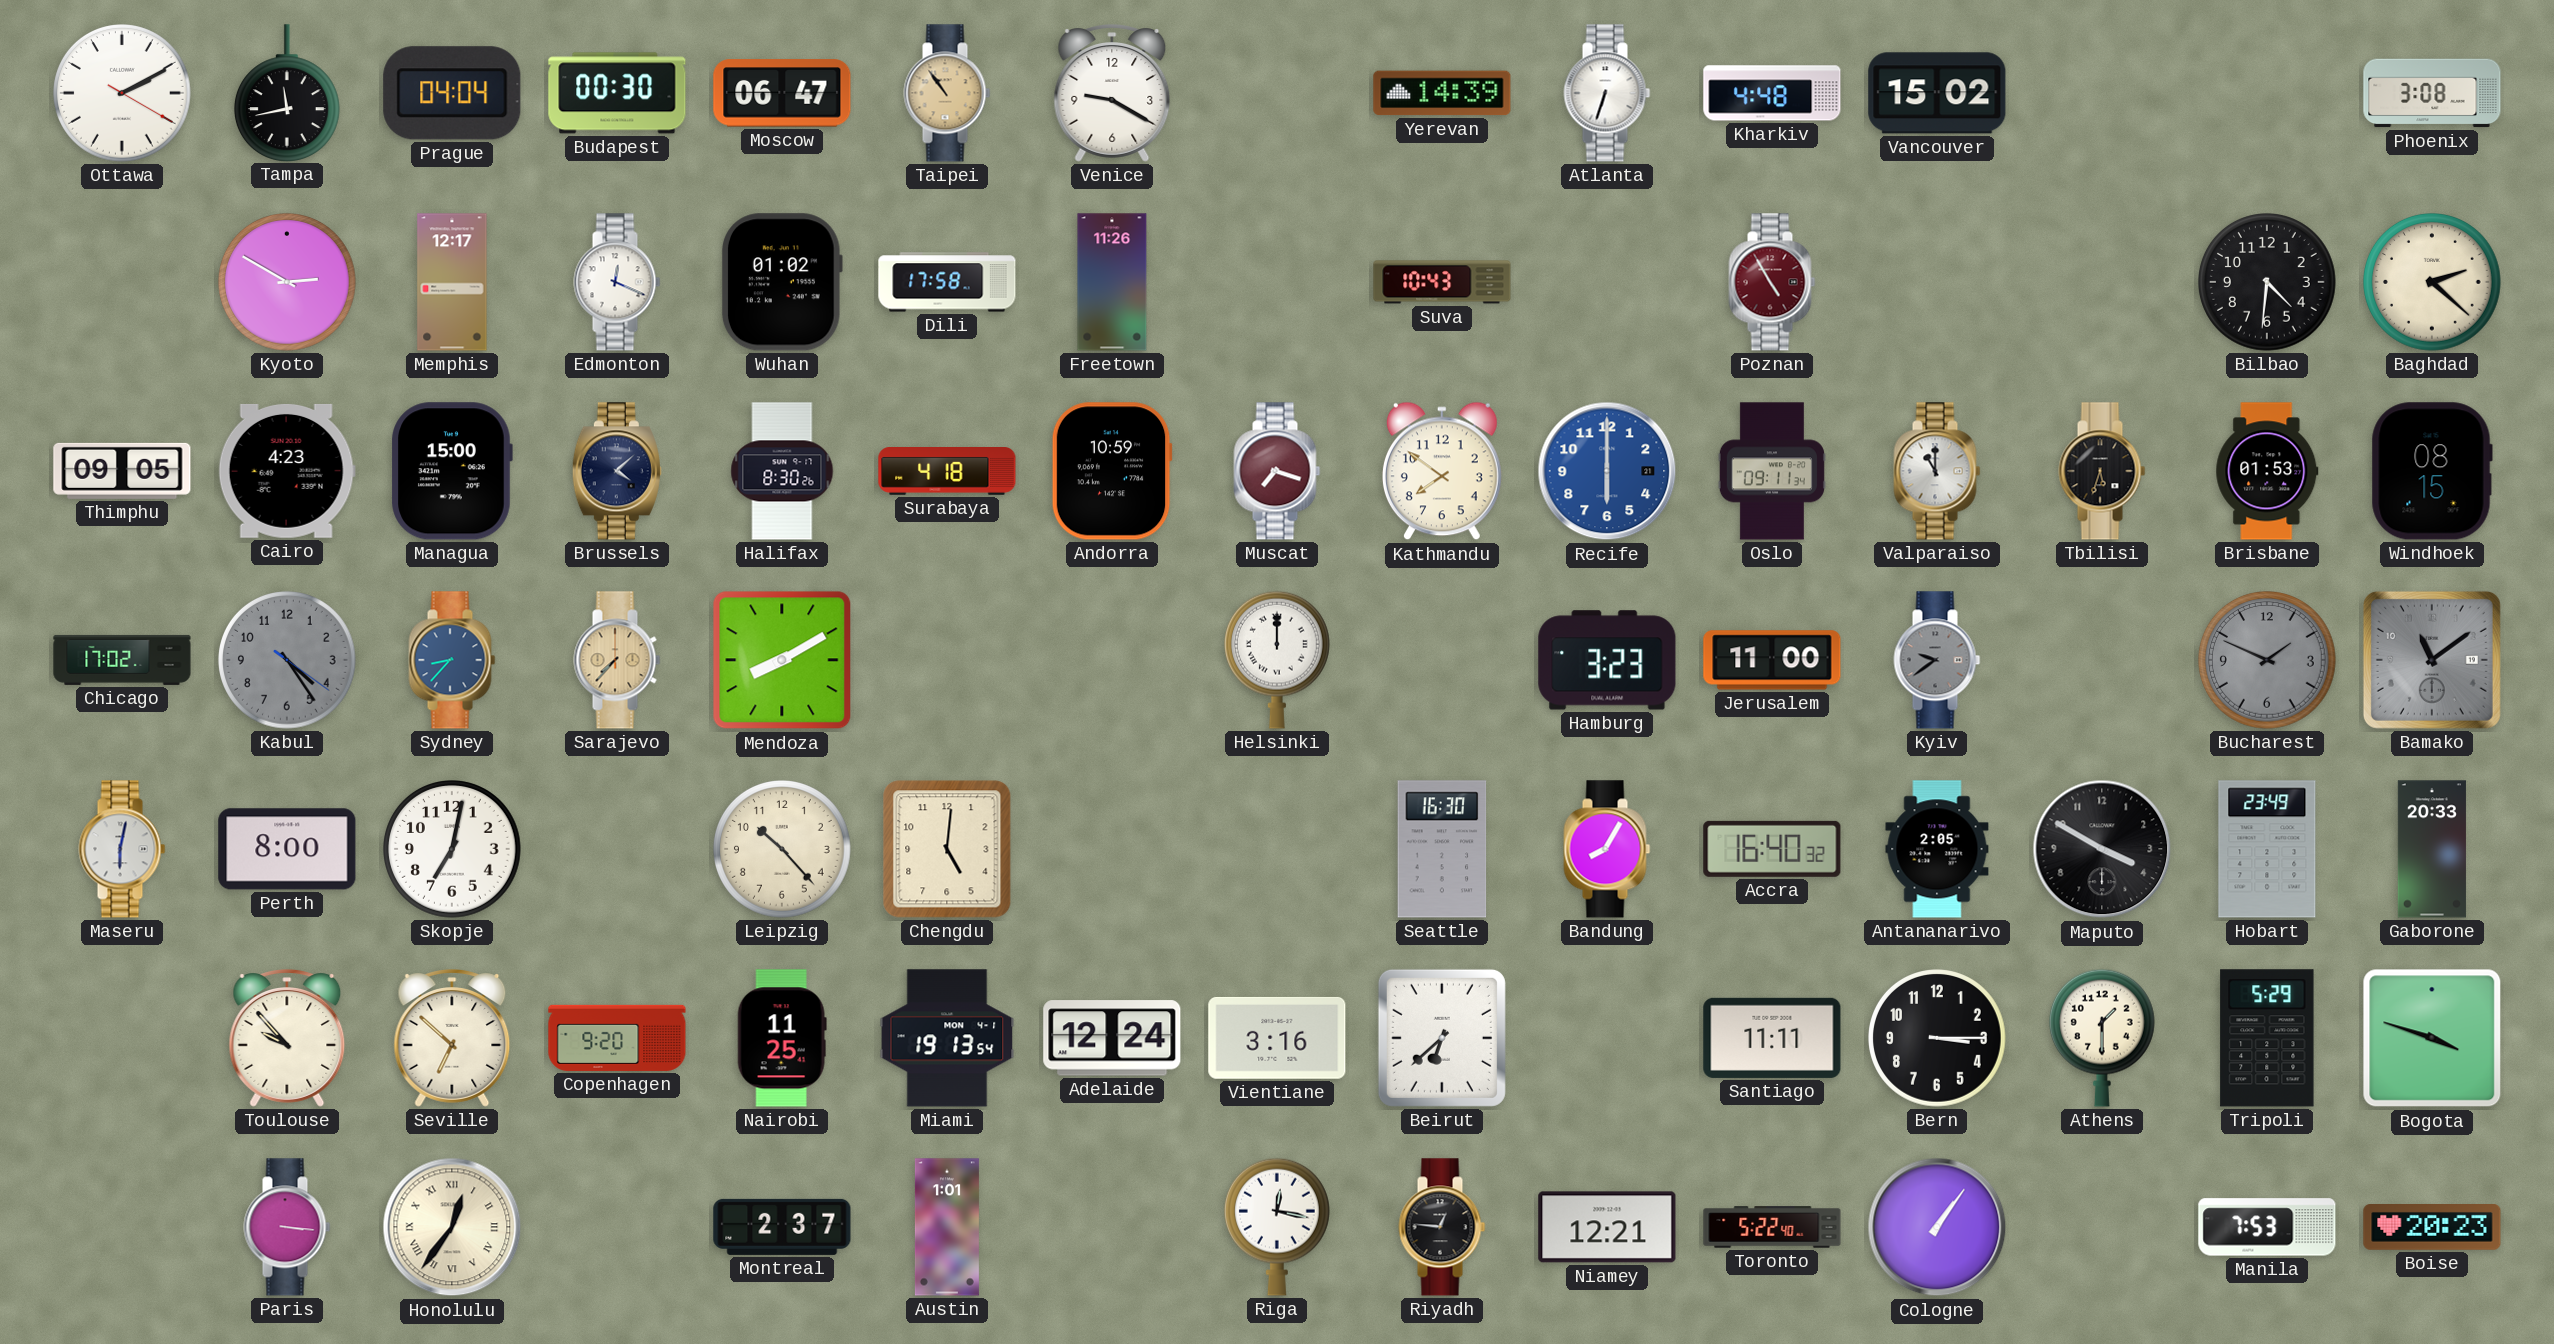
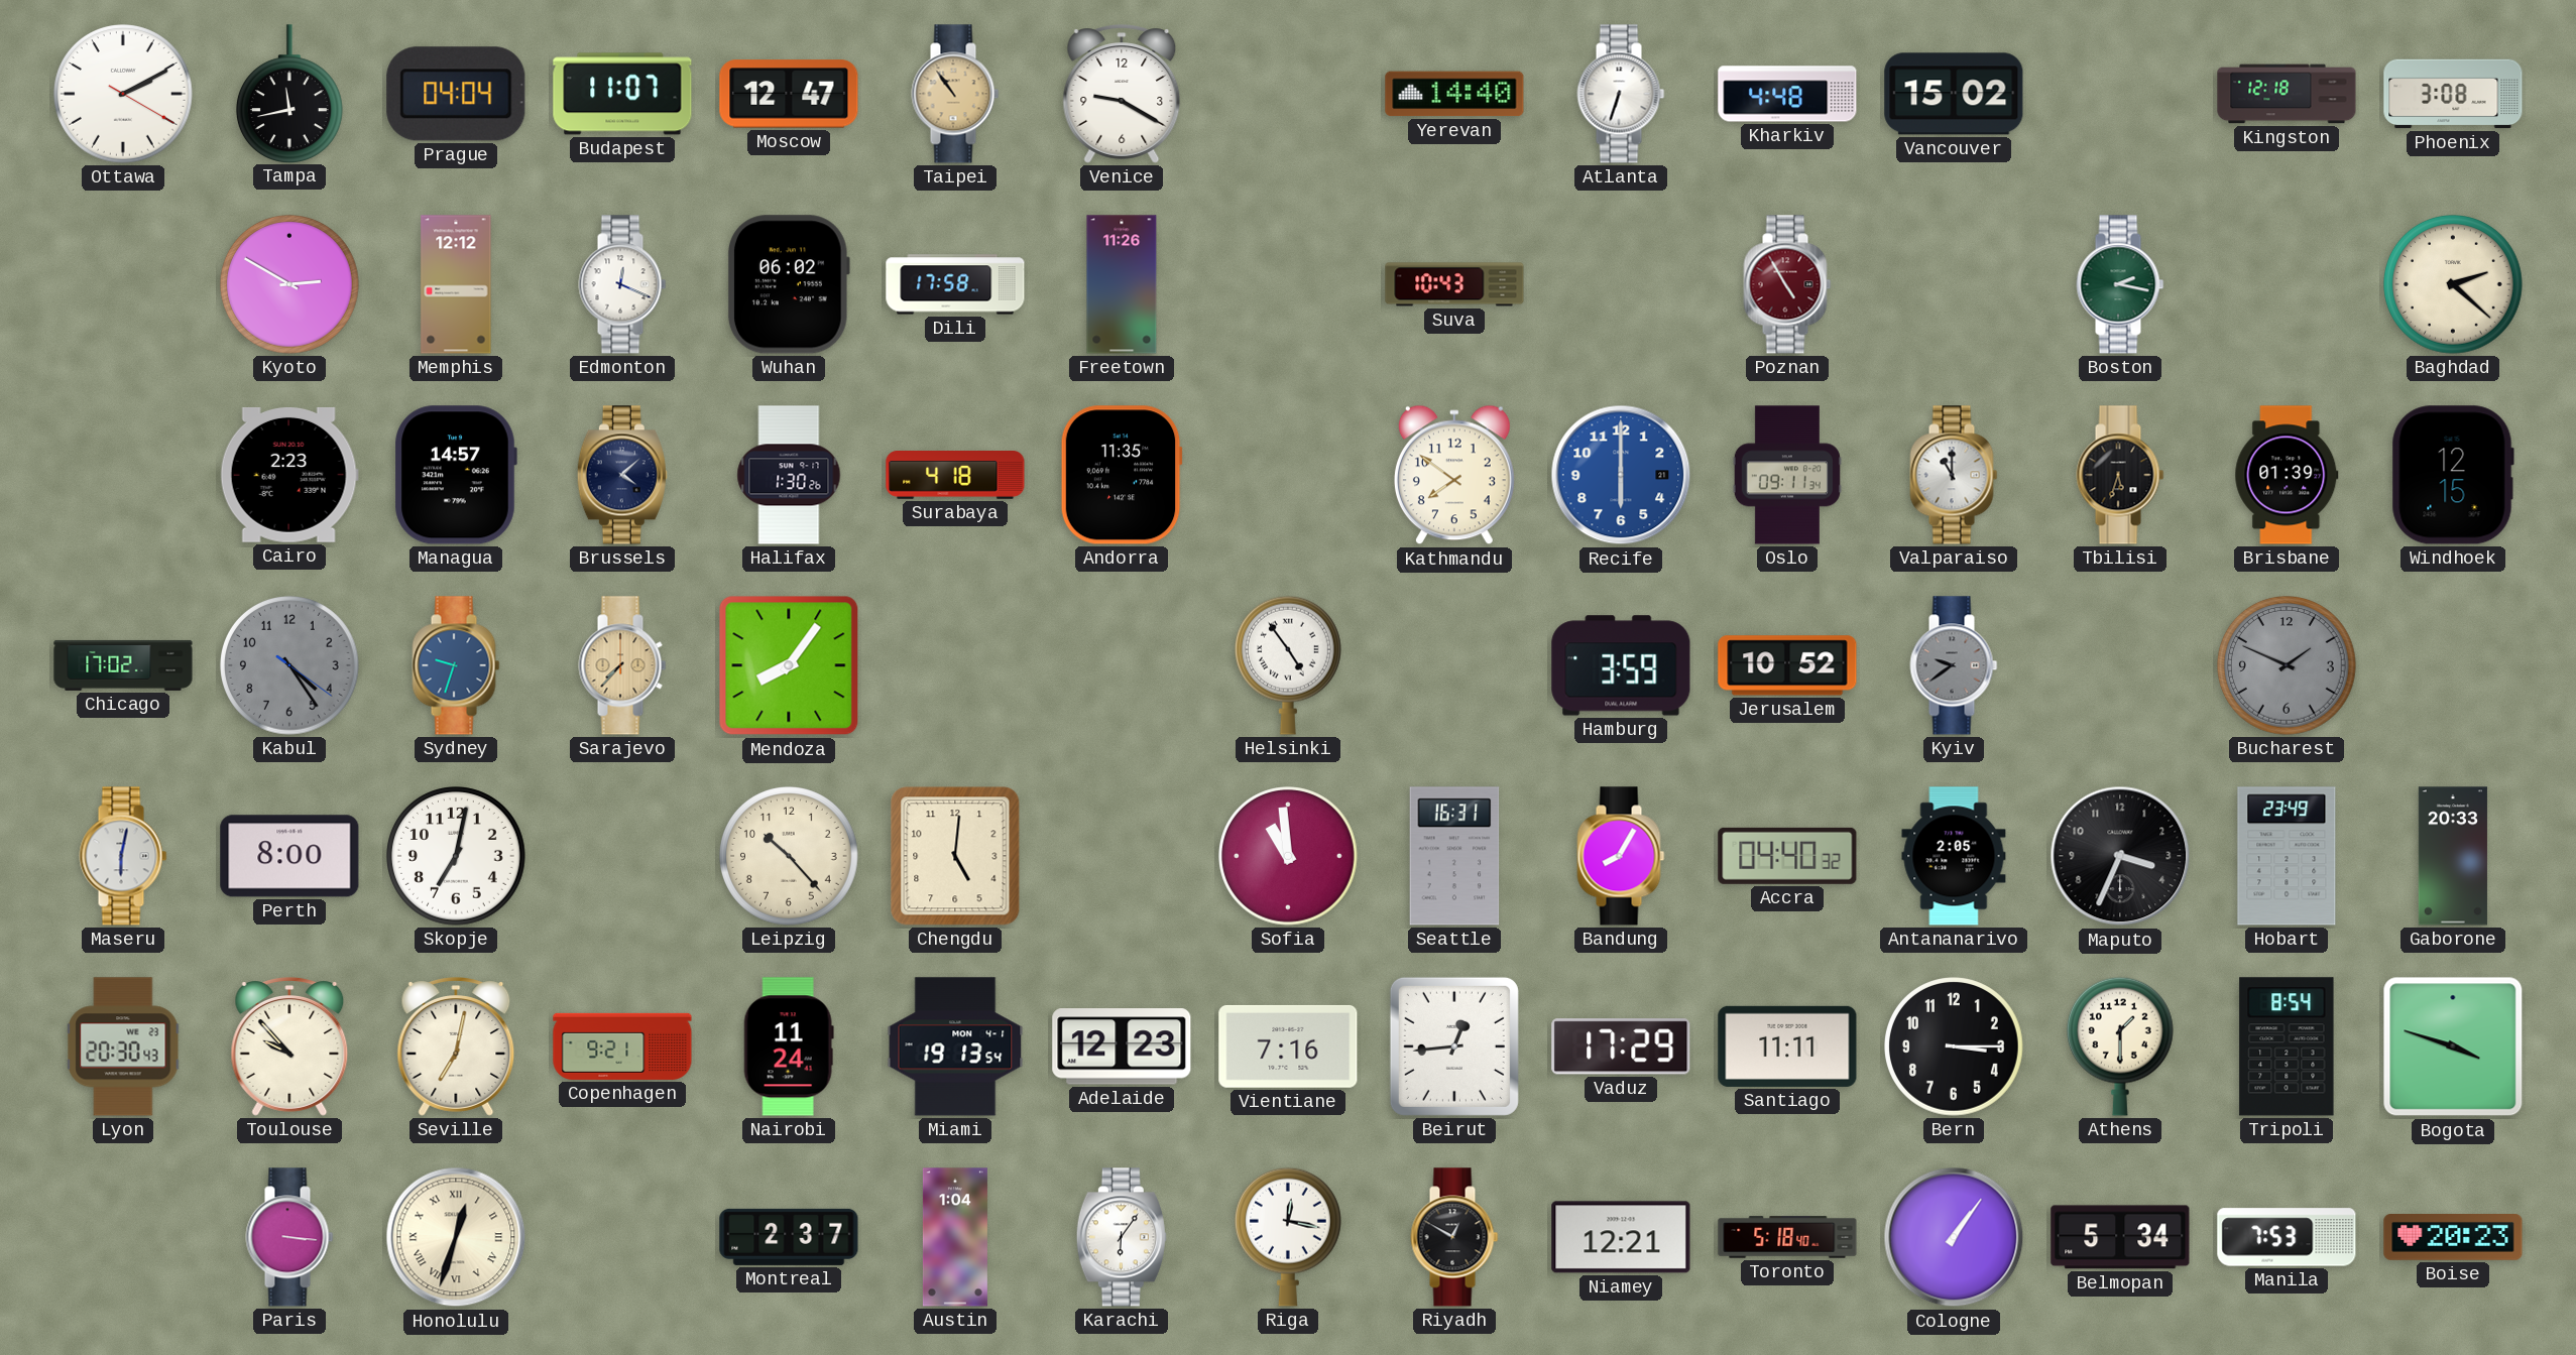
Budapest: 00:30 -> 11:07
Moscow: 06:47 -> 12:47
Yerevan: 14:39 -> 14:40
Kingston: none -> 12:18
Memphis: 12:17 -> 12:12
Wuhan: 01:02 -> 06:02
Boston: none -> 2:17
Bilbao: 4:31 -> none
Thimphu: 09:05 -> none
Cairo: 4:23 -> 2:23
Managua: 15:00 -> 14:57
Halifax: 8:30 -> 1:30
Andorra: 10:59 -> 11:35
Muscat: 7:18 -> none
Brisbane: 01:53 -> 01:39
Windhoek: 08:15 -> 12:15
Sydney: 8:37 -> 9:33
Mendoza: 8:10 -> 8:06
Helsinki: 12:00 -> 4:54
Hamburg: 3:23 -> 3:59
Jerusalem: 11:00 -> 10:52
Bamako: 11:09 -> none
Sofia: none -> 10:59
Seattle: 16:30 -> 16:31
Accra: 16:40 -> 04:40
Maputo: 3:50 -> 3:34
Lyon: none -> 20:30
Seville: 6:52 -> 7:02
Copenhagen: 9:20 -> 9:21
Nairobi: 11:25 -> 11:24
Adelaide: 12:24 -> 12:23
Vientiane: 3:16 -> 7:16
Beirut: 6:38 -> 12:44
Vaduz: none -> 17:29
Tripoli: 5:29 -> 8:54
Honolulu: 12:36 -> 12:33
Austin: 1:01 -> 1:04
Karachi: none -> 6:06
Riyadh: 12:46 -> 12:50
Toronto: 5:22 -> 5:18
Belmopan: none -> 5:34
